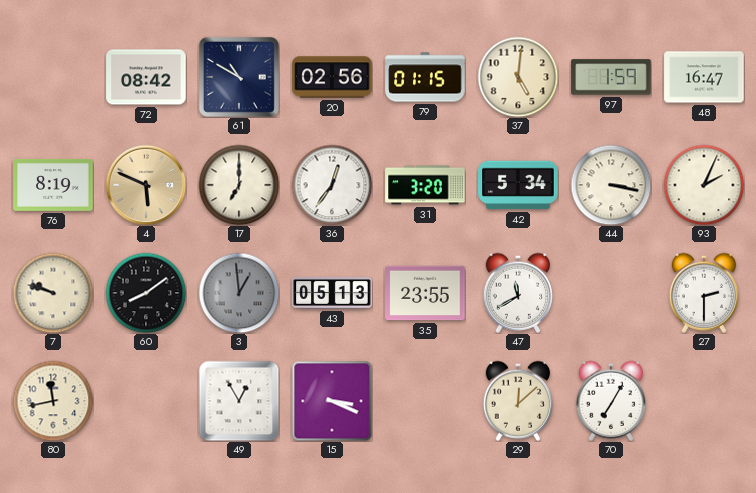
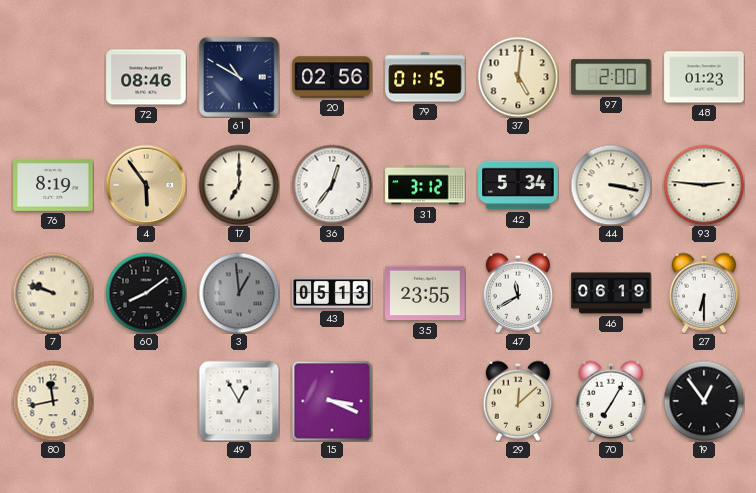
72: 08:42 -> 08:46
97: 1:59 -> 2:00
48: 16:47 -> 01:23
4: 5:49 -> 5:54
31: 3:20 -> 3:12
93: 2:04 -> 2:46
46: none -> 06:19
27: 2:30 -> 6:30
19: none -> 12:54
